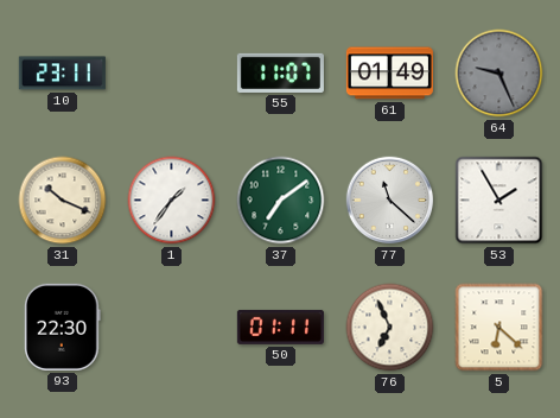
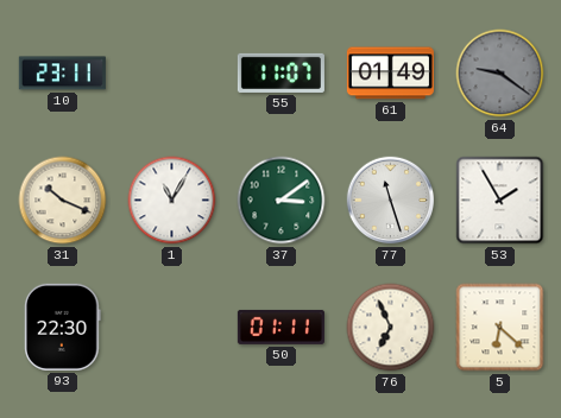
64: 9:26 -> 9:21
1: 1:36 -> 11:05
37: 7:09 -> 3:09
77: 11:22 -> 11:27
